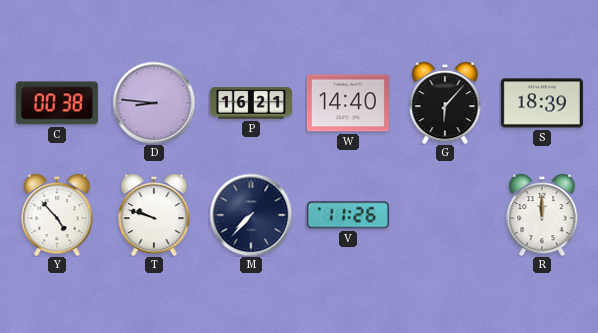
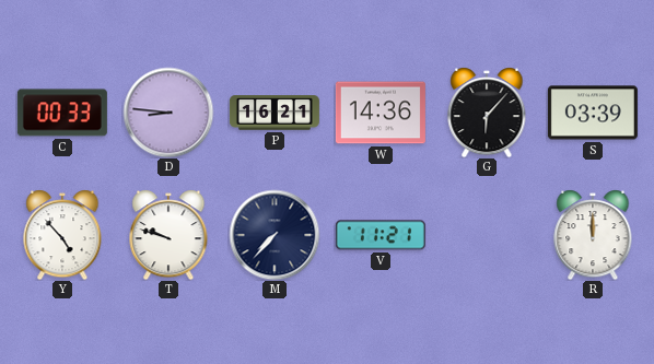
C: 00:38 -> 00:33
W: 14:40 -> 14:36
S: 18:39 -> 03:39
V: 11:26 -> 11:21
